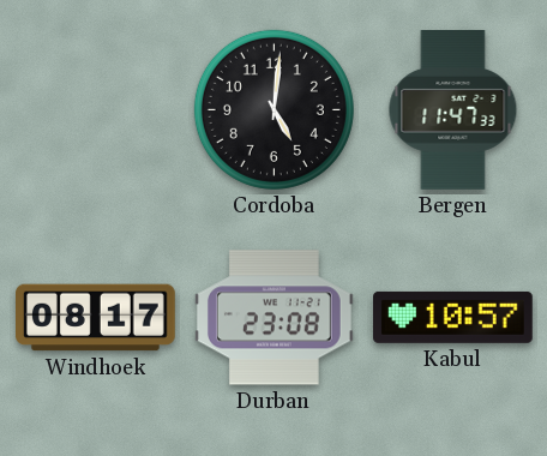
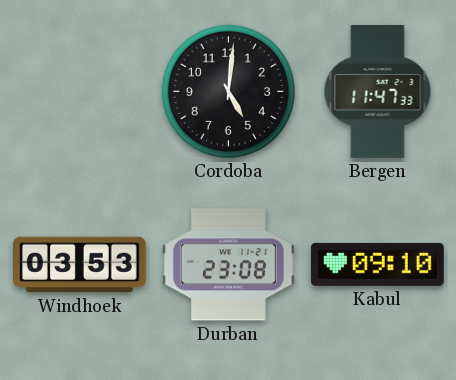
Windhoek: 08:17 -> 03:53
Kabul: 10:57 -> 09:10
